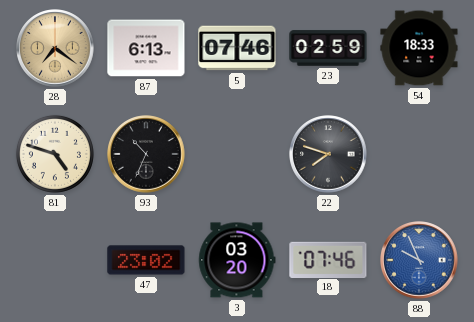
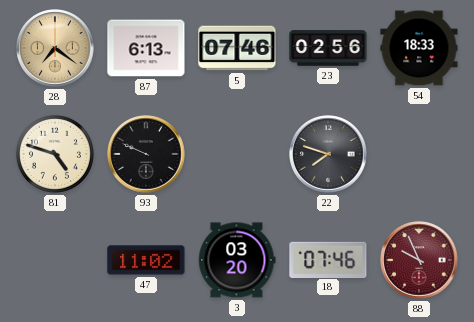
23: 02:59 -> 02:56
93: 10:34 -> 9:49
47: 23:02 -> 11:02
88 dial: blue -> burgundy
